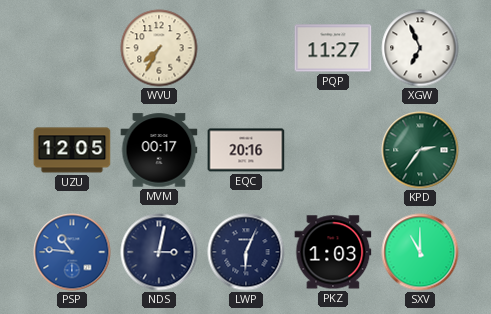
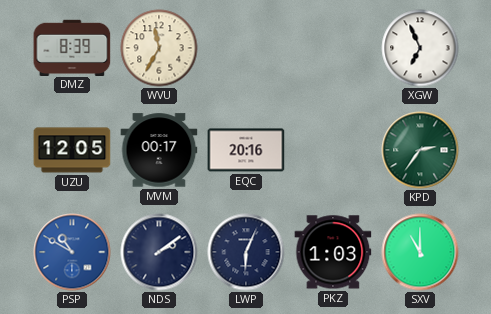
DMZ: none -> 8:39
WVU: 7:35 -> 11:35
PQP: 11:27 -> none
PSP: 10:46 -> 10:50
NDS: 3:02 -> 2:09
